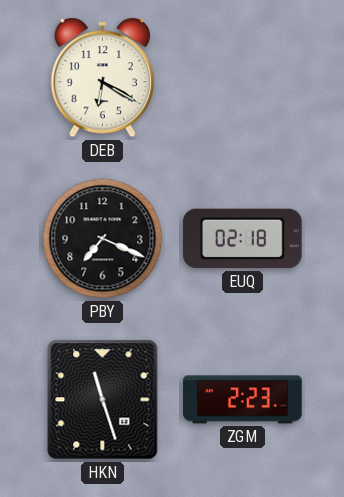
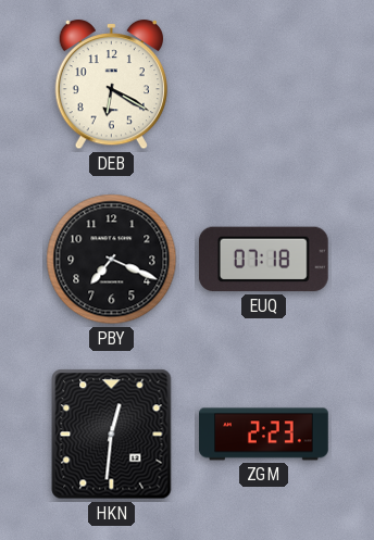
EUQ: 02:18 -> 07:18
HKN: 11:27 -> 12:31
